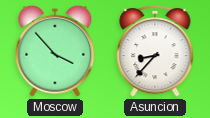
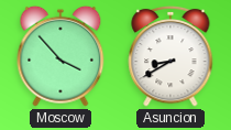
Asuncion: 8:37 -> 8:40
